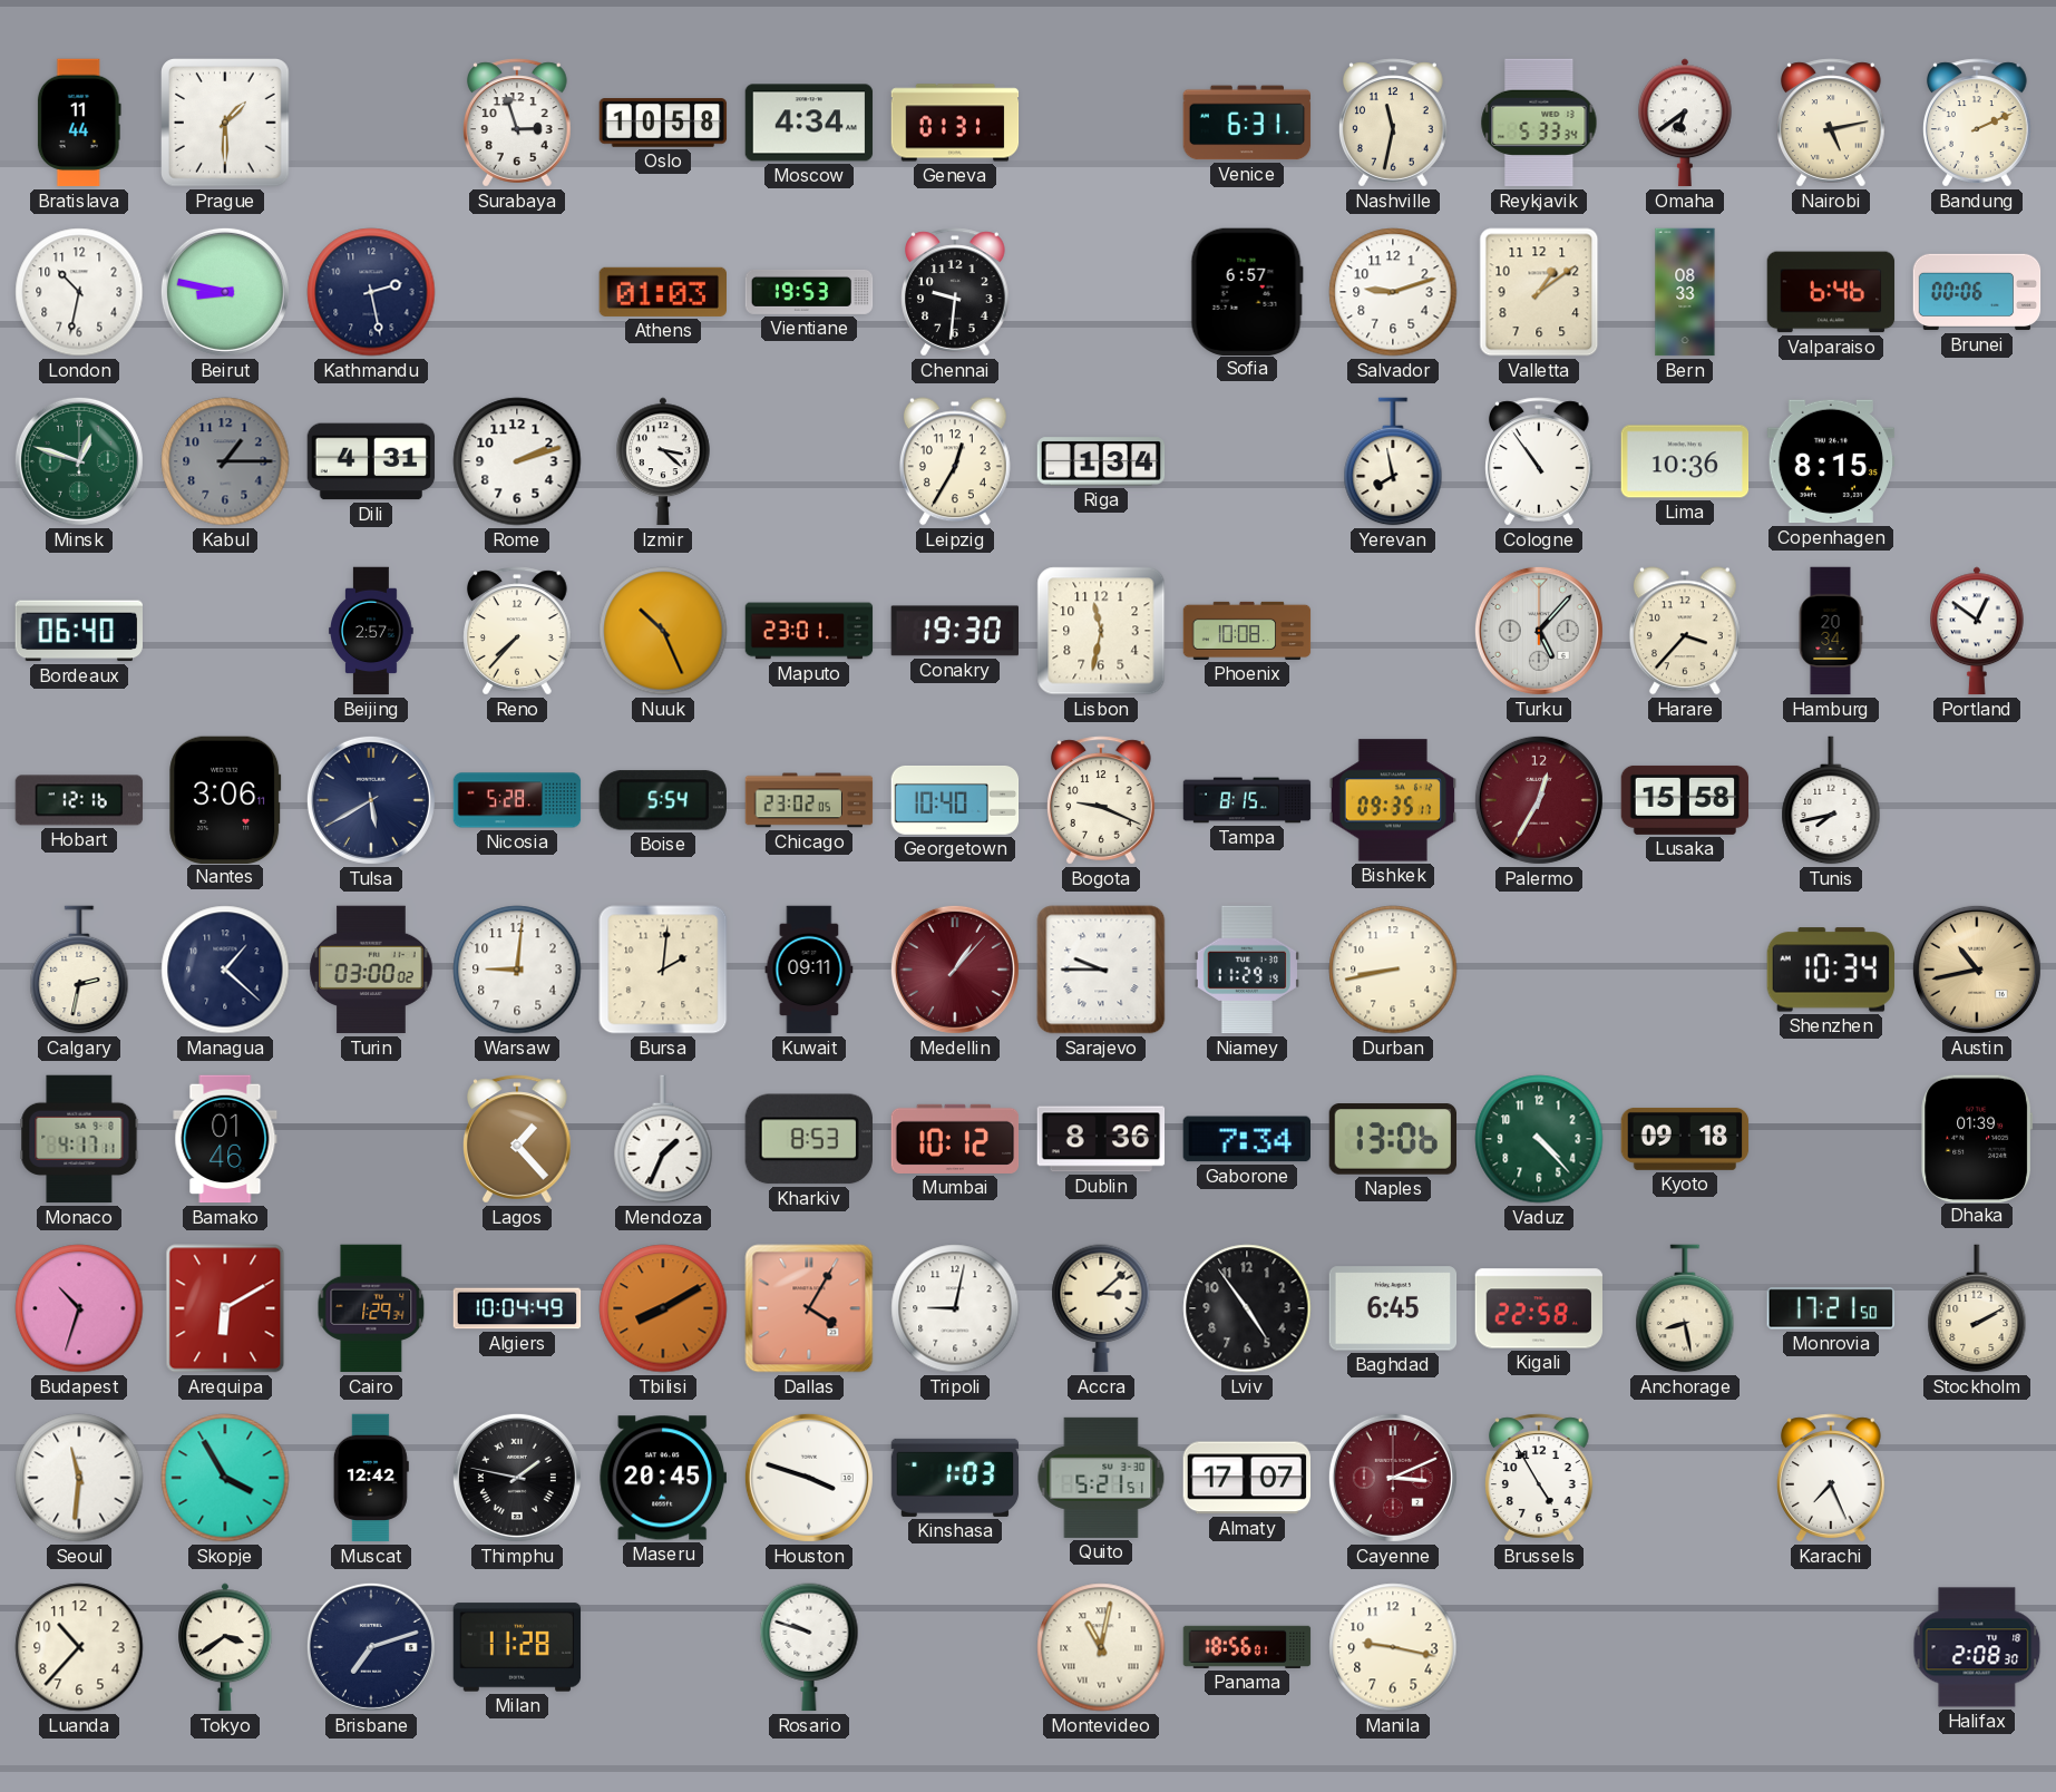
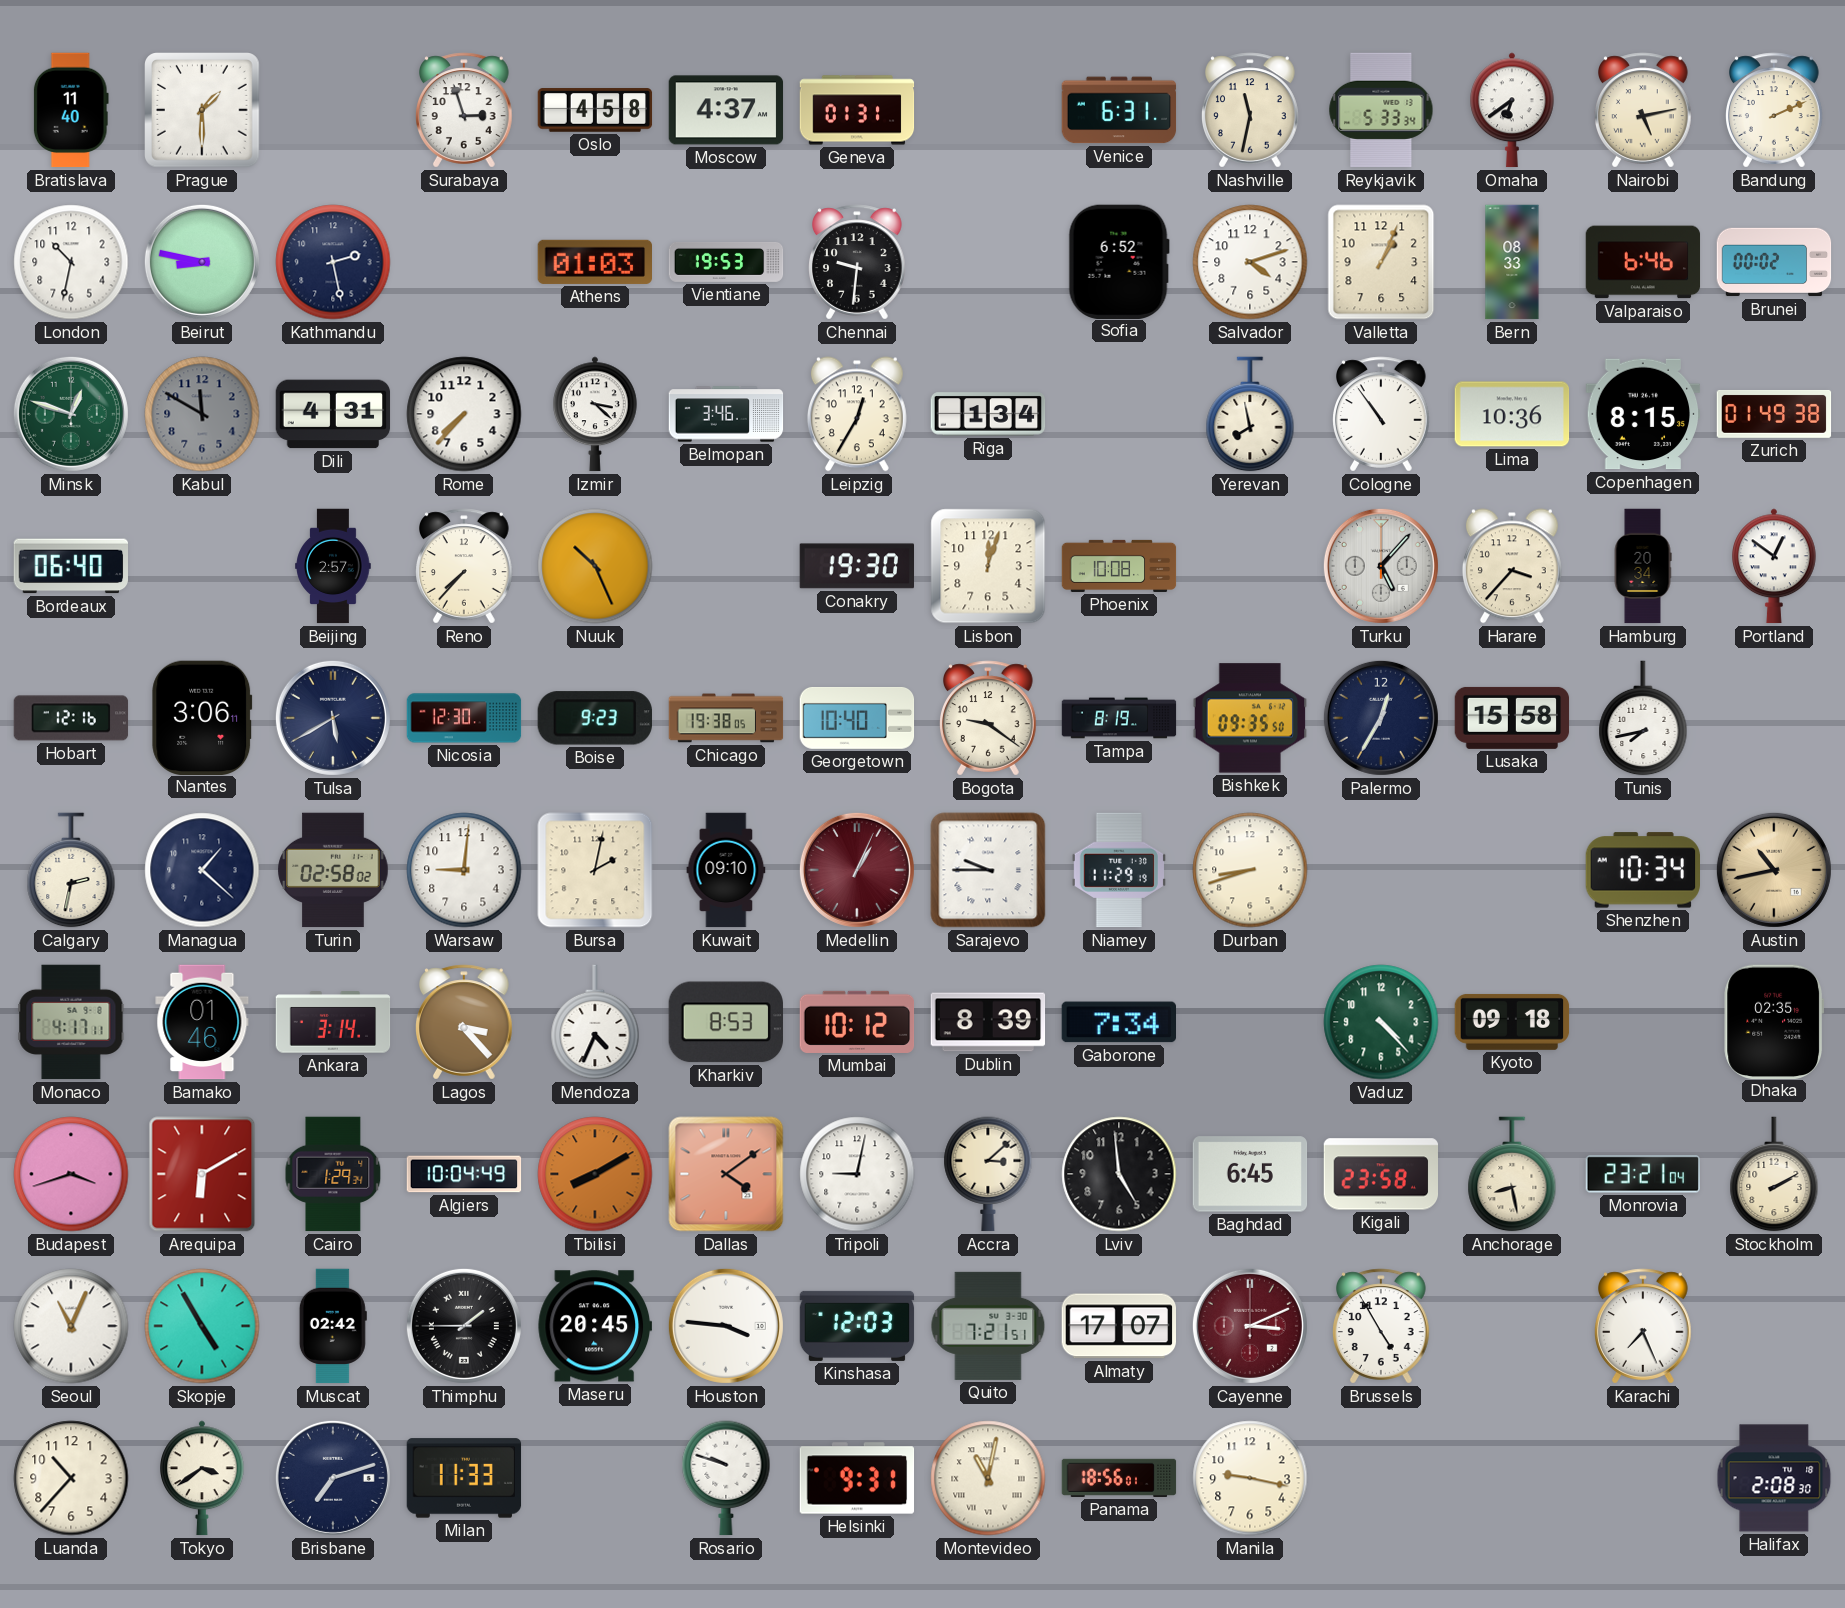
Bratislava: 11:44 -> 11:40
Oslo: 10:58 -> 4:58
Moscow: 4:34 -> 4:37
Sofia: 6:57 -> 6:52
Salvador: 9:12 -> 4:12
Valletta: 1:09 -> 1:04
Brunei: 00:06 -> 00:02
Kabul: 1:15 -> 11:50
Rome: 2:12 -> 7:37
Belmopan: none -> 3:46
Zurich: none -> 01:49
Maputo: 23:01 -> none
Lisbon: 11:32 -> 12:03
Nicosia: 5:28 -> 12:30
Boise: 5:54 -> 9:23
Chicago: 23:02 -> 19:38
Bogota: 9:19 -> 9:21
Tampa: 8:15 -> 8:19
Bishkek: 09:35:17 -> 09:35:50
Palermo dial: burgundy -> navy
Turin: 03:00 -> 02:58
Bursa: 2:01 -> 2:02
Kuwait: 09:11 -> 09:10
Medellin: 1:07 -> 1:04
Durban: 8:43 -> 8:42
Ankara: none -> 3:14
Lagos: 1:23 -> 3:23
Mendoza: 1:34 -> 4:34
Dublin: 8:36 -> 8:39
Naples: 13:06 -> none
Dhaka: 01:39 -> 02:35
Budapest: 10:33 -> 3:42
Dallas: 4:05 -> 4:09
Lviv: 4:54 -> 4:59
Kigali: 22:58 -> 23:58
Monrovia: 17:21 -> 23:21
Seoul: 11:31 -> 11:04
Skopje: 3:55 -> 4:55
Muscat: 12:42 -> 02:42
Thimphu: 1:47 -> 1:45
Houston: 3:48 -> 3:46
Kinshasa: 1:03 -> 12:03
Quito: 5:21 -> 7:21
Milan: 11:28 -> 11:33
Helsinki: none -> 9:31
